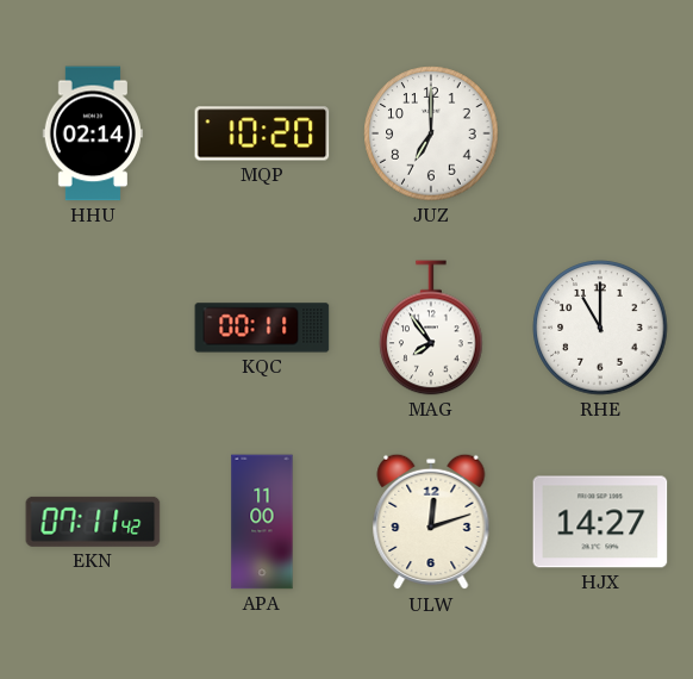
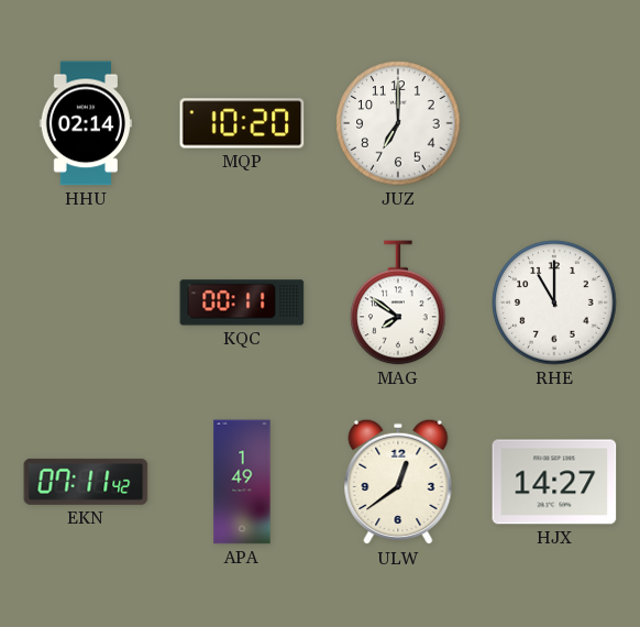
MAG: 7:54 -> 7:51
APA: 11:00 -> 1:49
ULW: 12:12 -> 12:39
